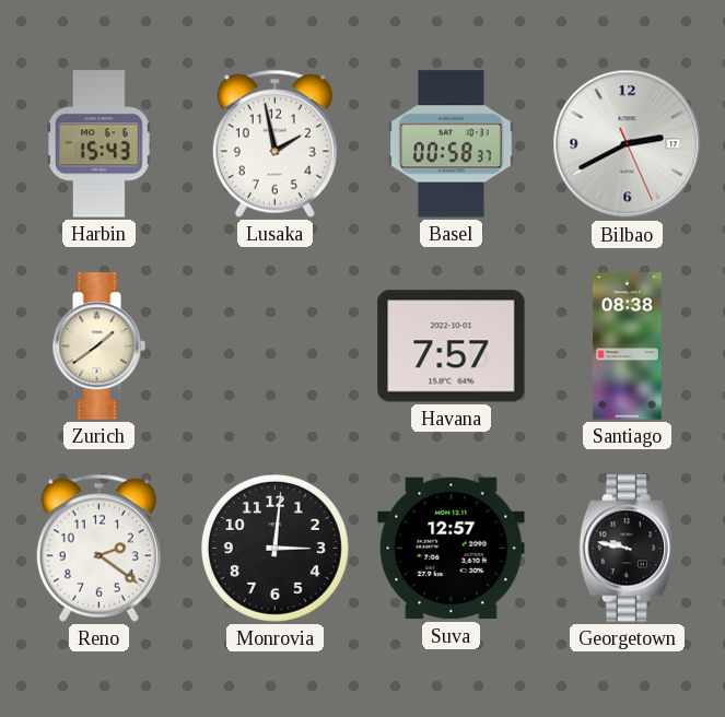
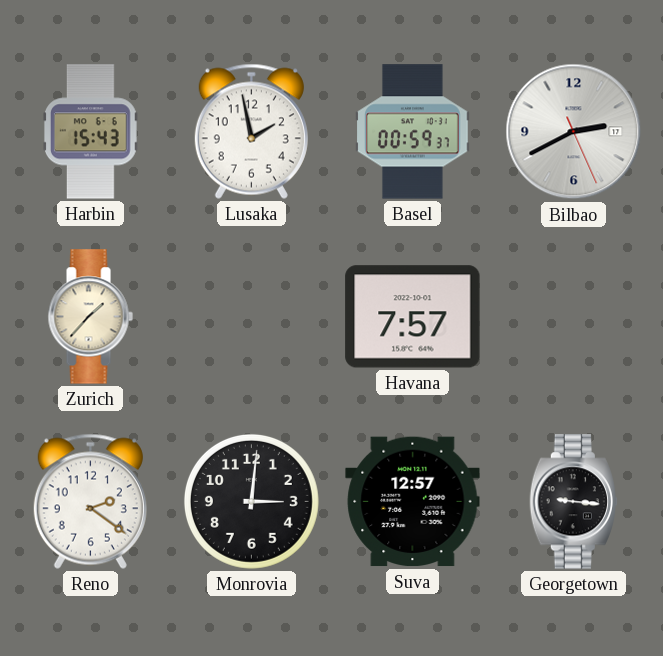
Basel: 00:58 -> 00:59
Zurich: 1:39 -> 1:37
Santiago: 08:38 -> none
Georgetown: 9:47 -> 9:16
